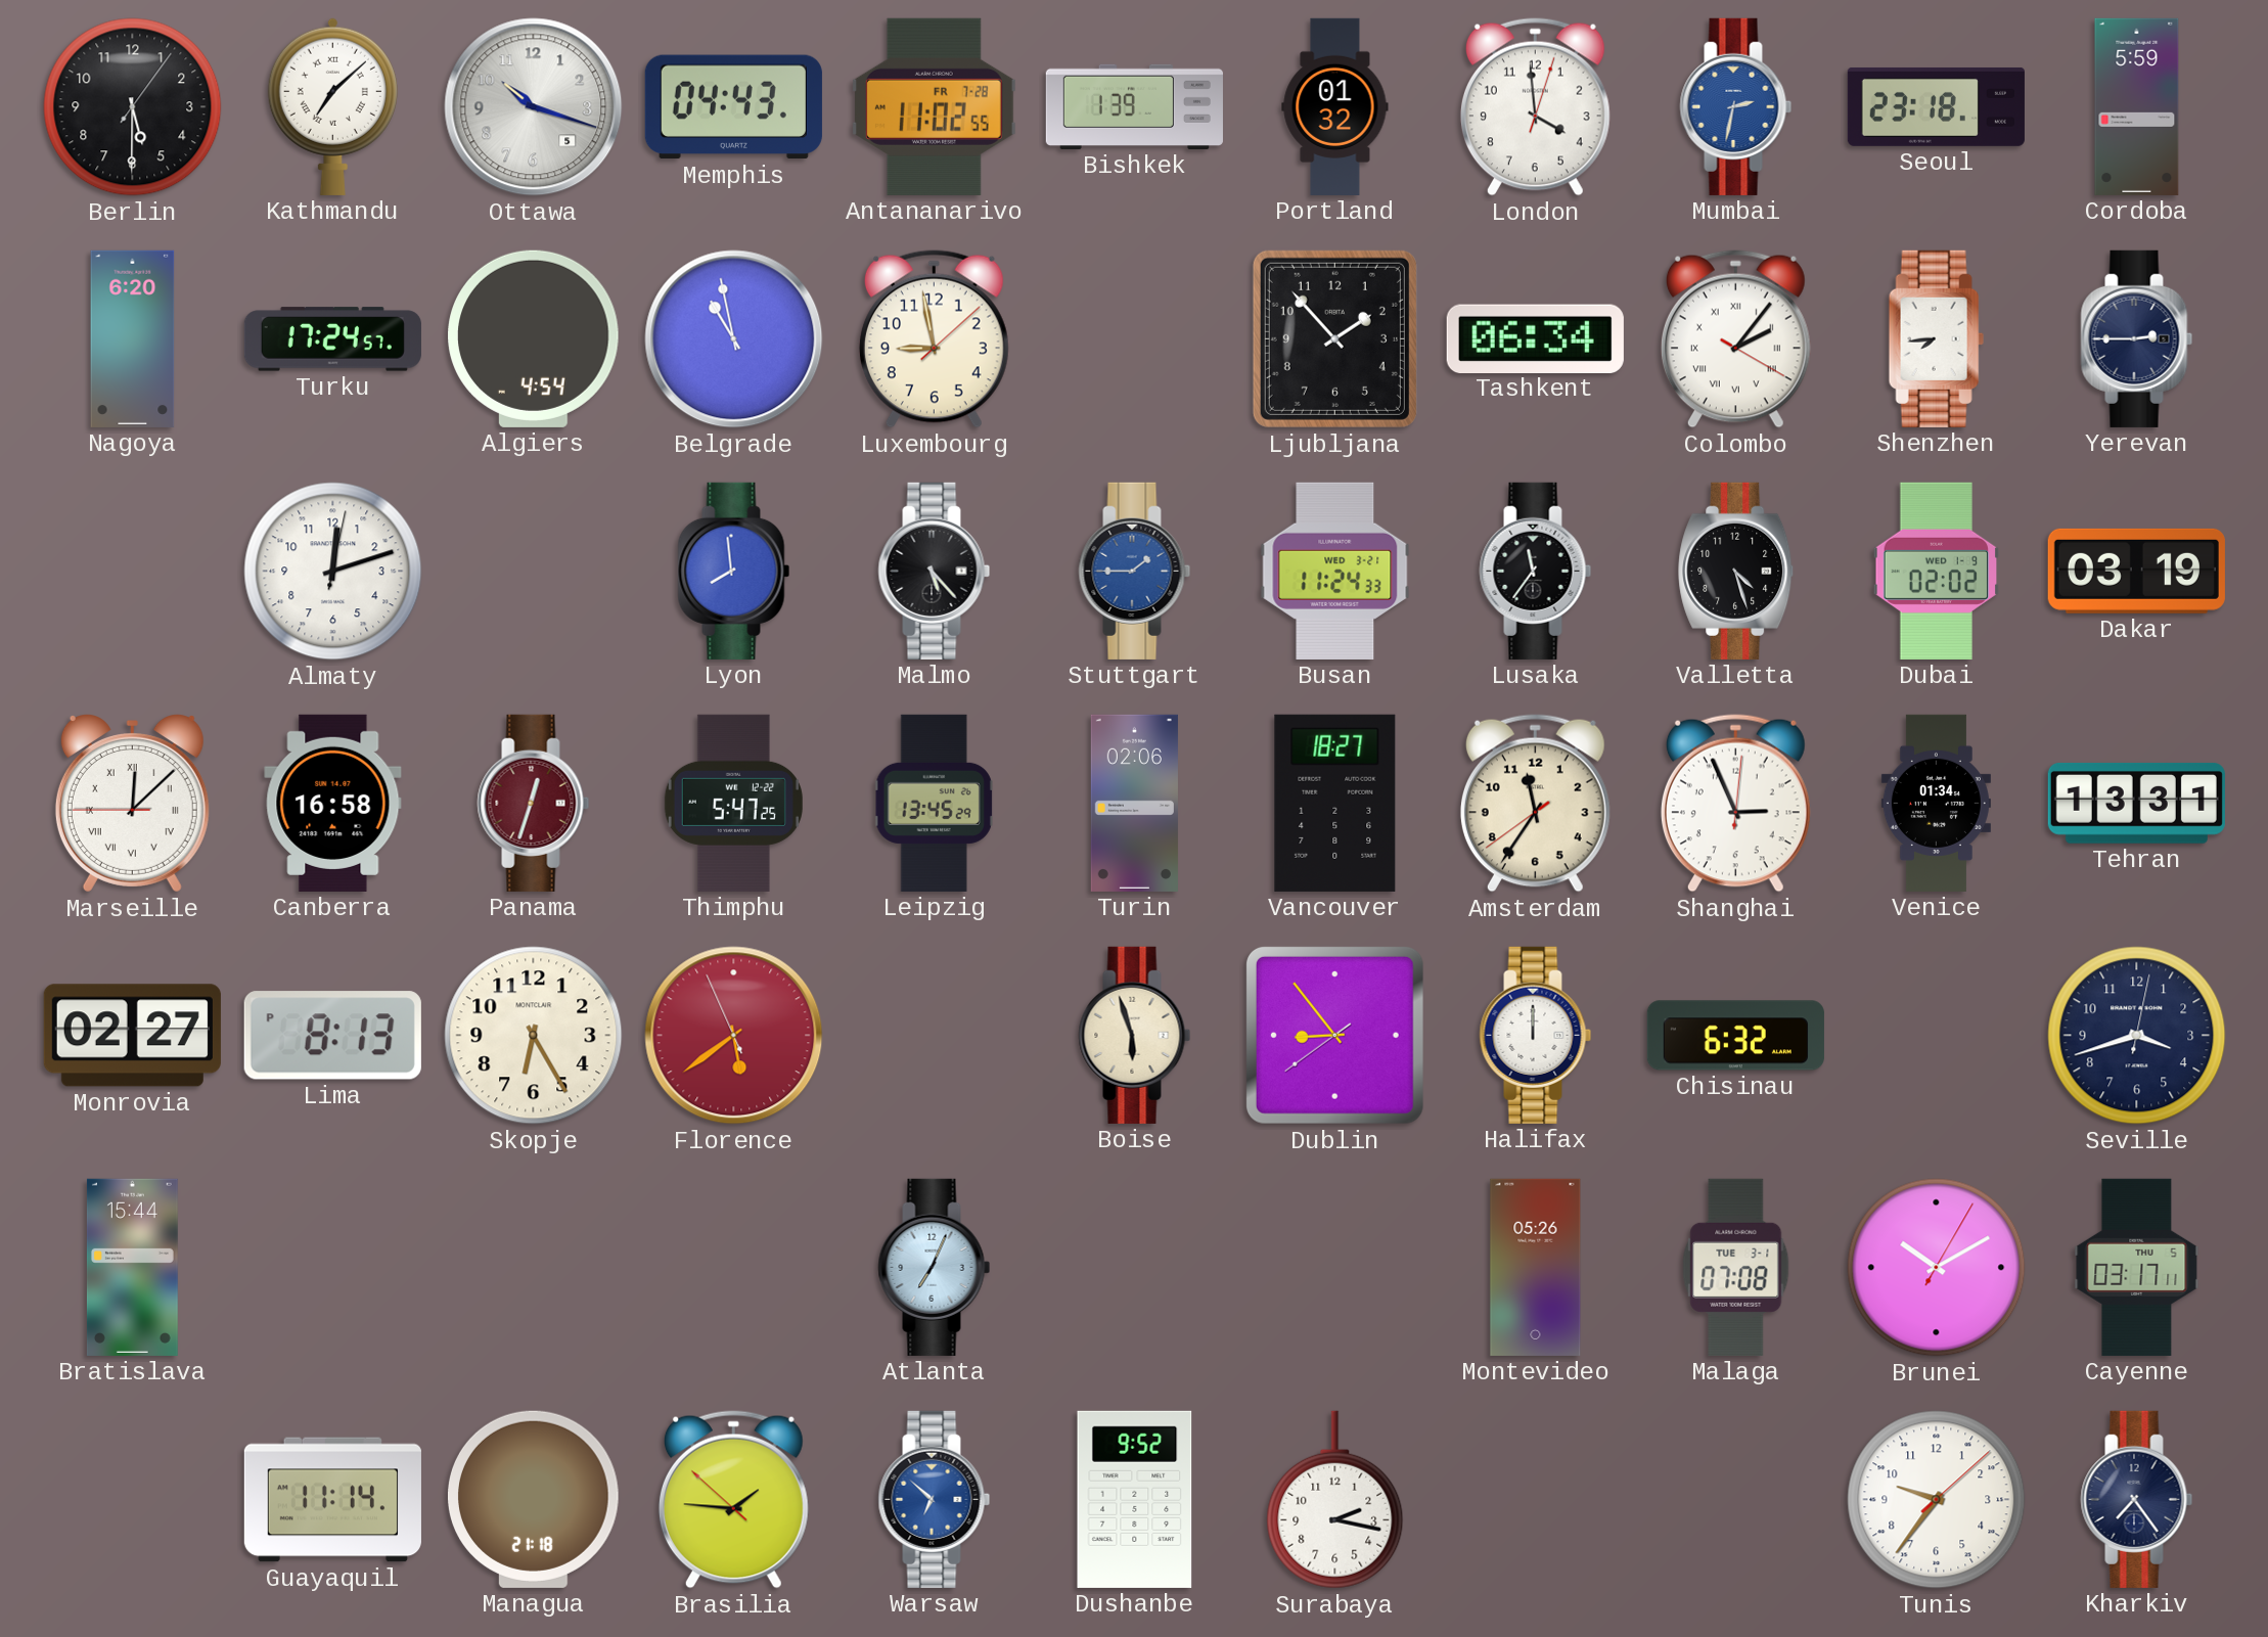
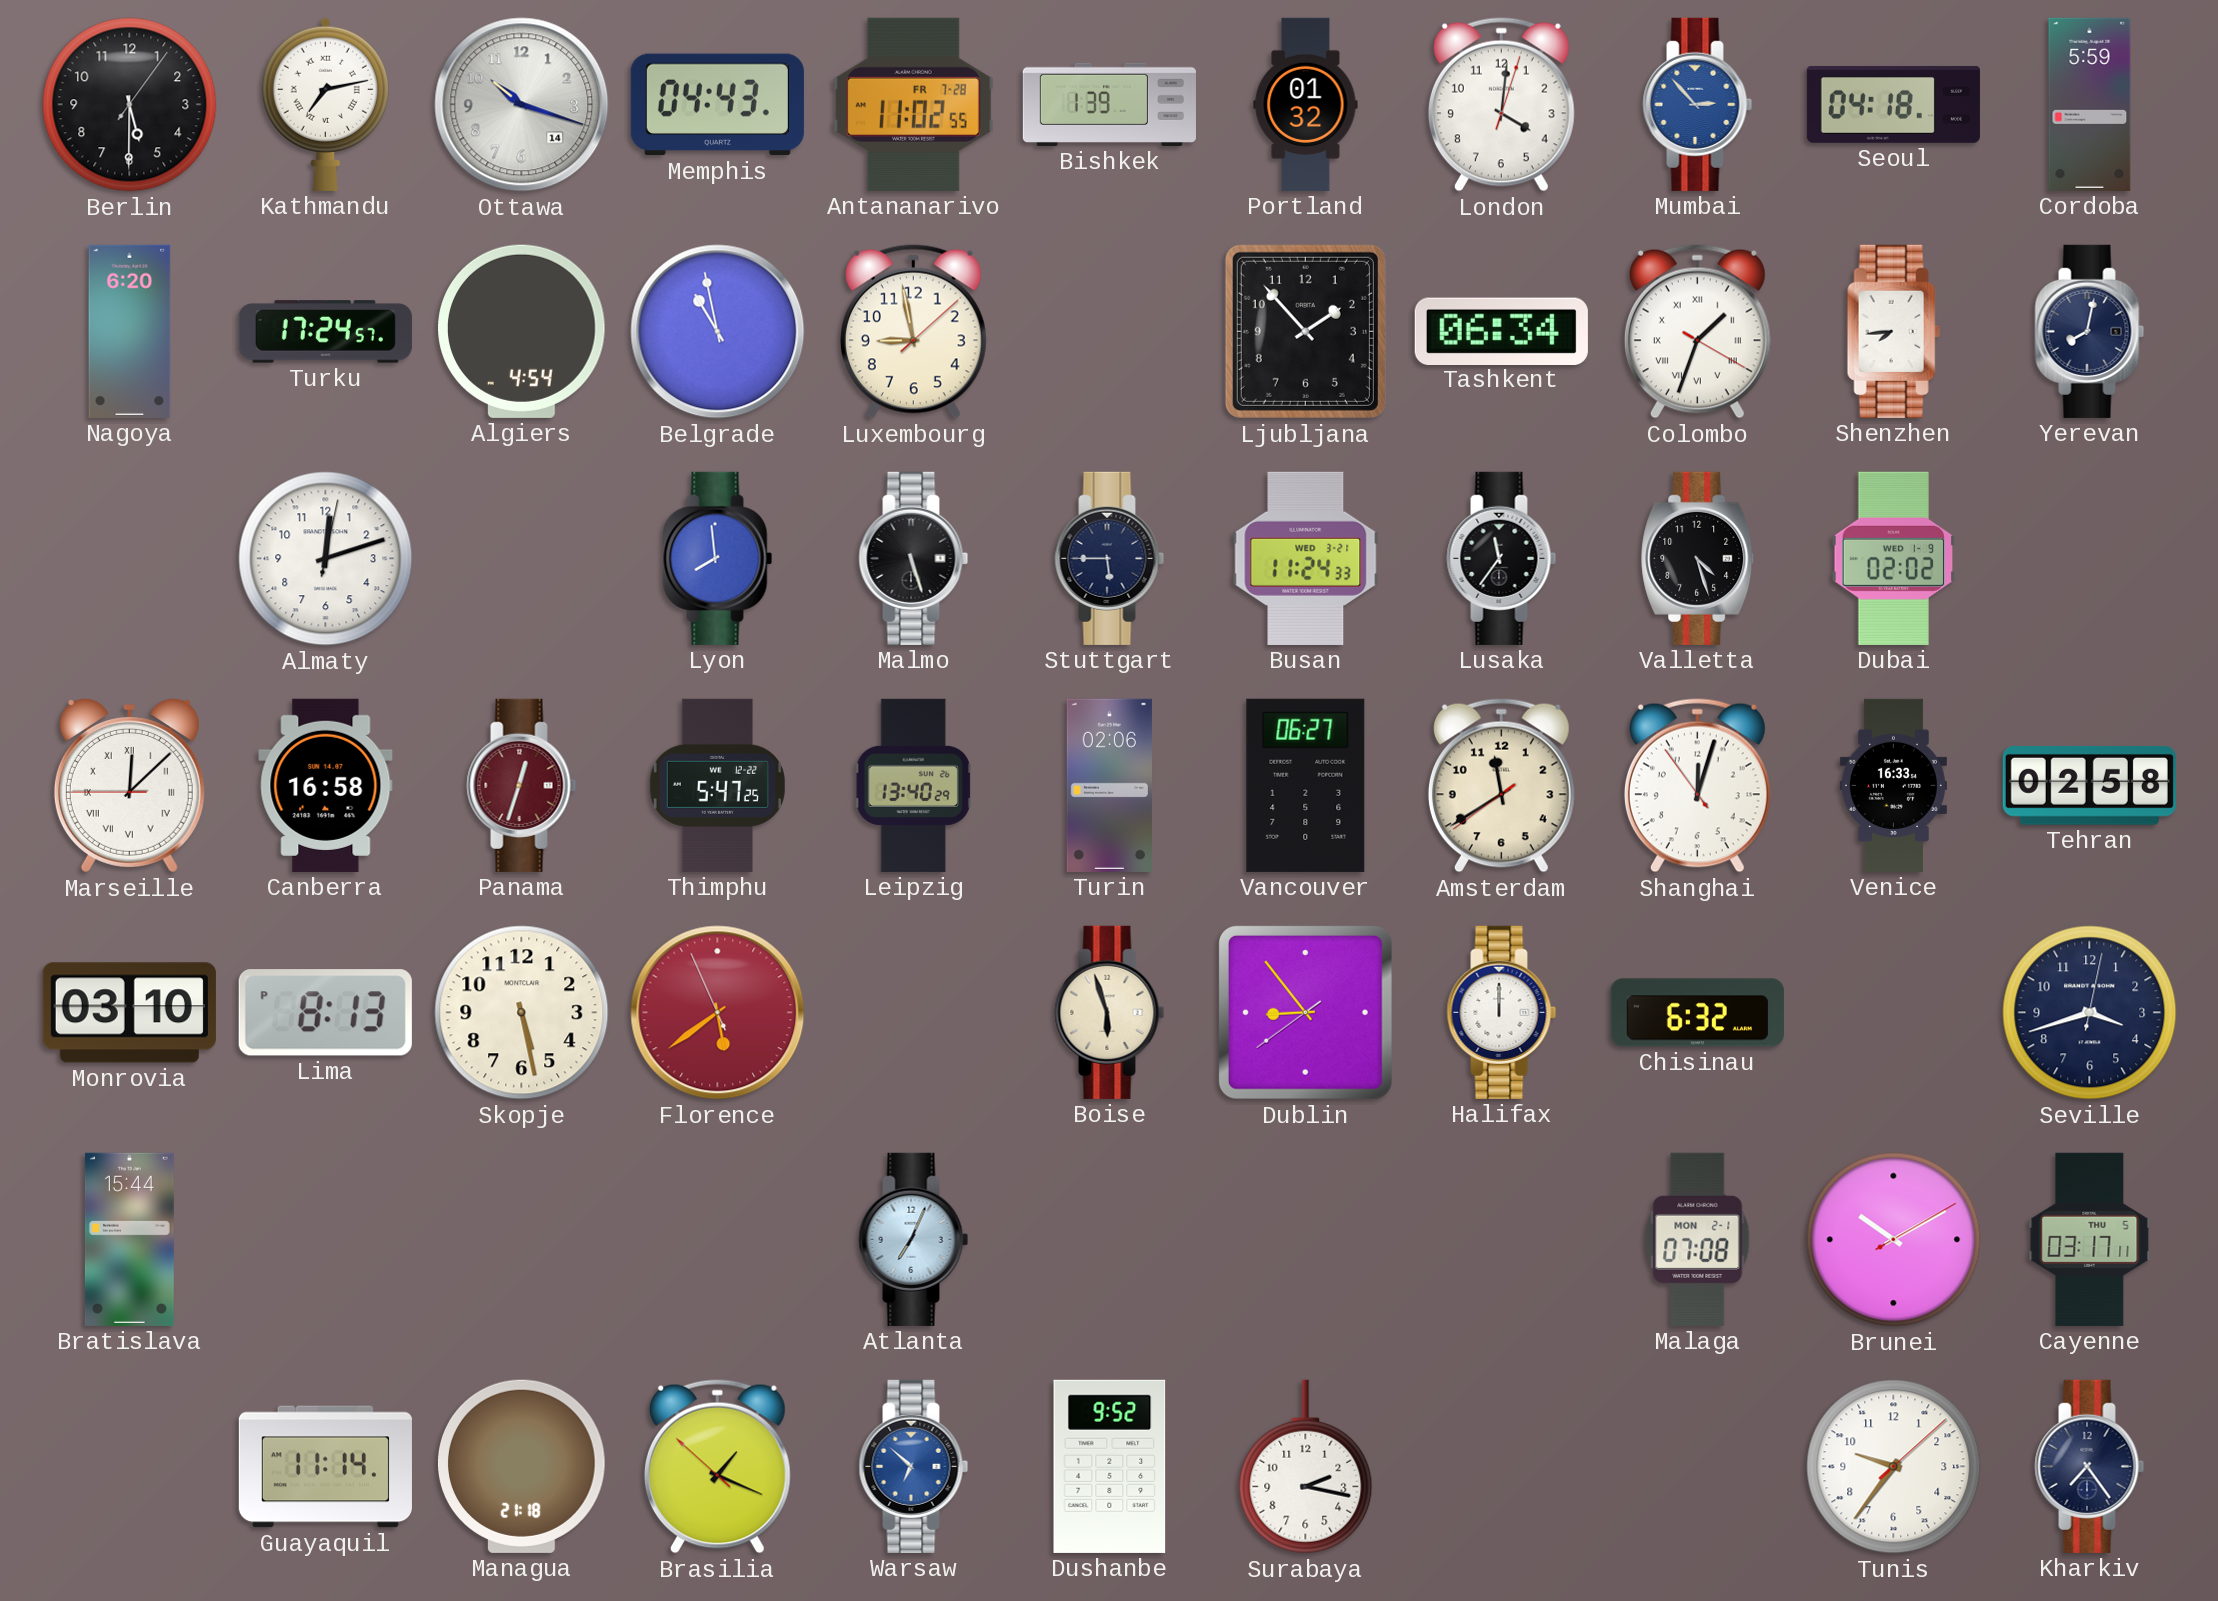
Kathmandu: 7:08 -> 7:13
Ottawa date: 5 -> 14
London: 3:59 -> 4:01
Mumbai: 2:32 -> 2:53
Seoul: 23:18 -> 04:18
Colombo: 2:06 -> 1:33
Yerevan: 2:45 -> 8:02
Malmo: 5:23 -> 5:27
Stuttgart: 1:45 -> 5:45
Stuttgart dial: blue -> navy
Dakar: 03:19 -> none
Leipzig: 13:45 -> 13:40
Vancouver: 18:27 -> 06:27
Amsterdam: 11:35 -> 11:39
Shanghai: 2:56 -> 12:02
Venice: 01:34 -> 16:33
Tehran: 13:31 -> 02:58
Monrovia: 02:27 -> 03:10
Skopje: 6:25 -> 5:28
Montevideo: 05:26 -> none
Malaga date: TUE 3-1 -> MON 2-1
Brunei: 10:10:05 -> 10:10:10
Brasilia: 1:45 -> 1:18
